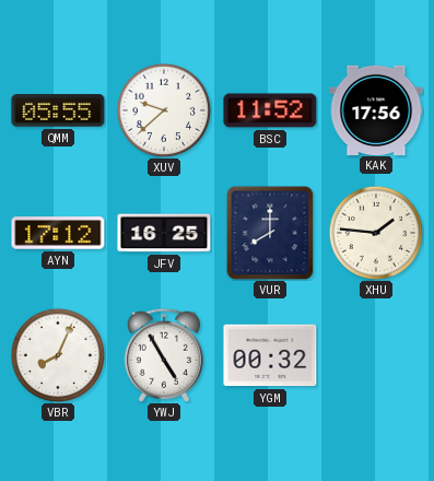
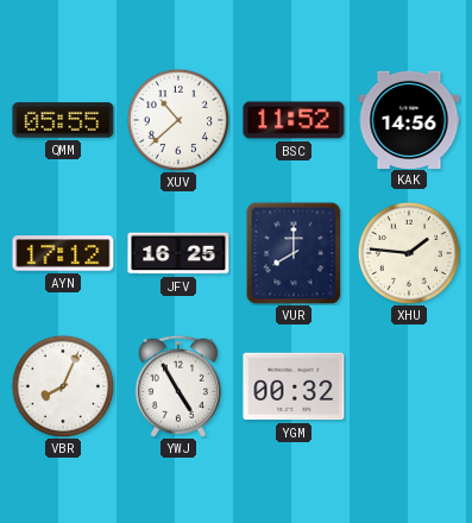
XUV: 9:38 -> 10:38
KAK: 17:56 -> 14:56
